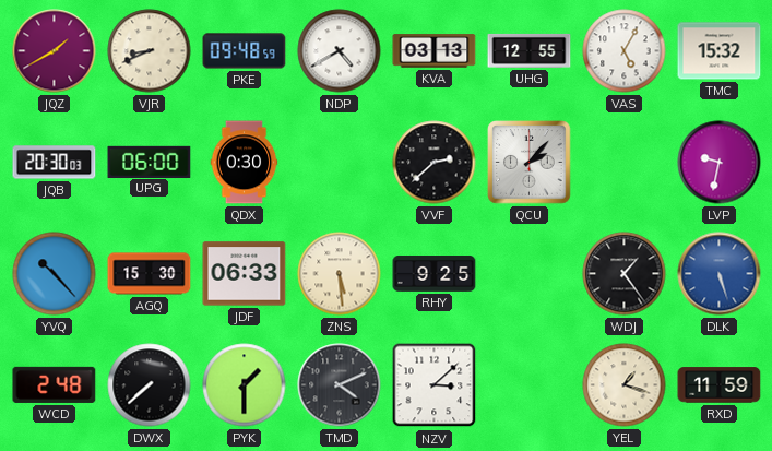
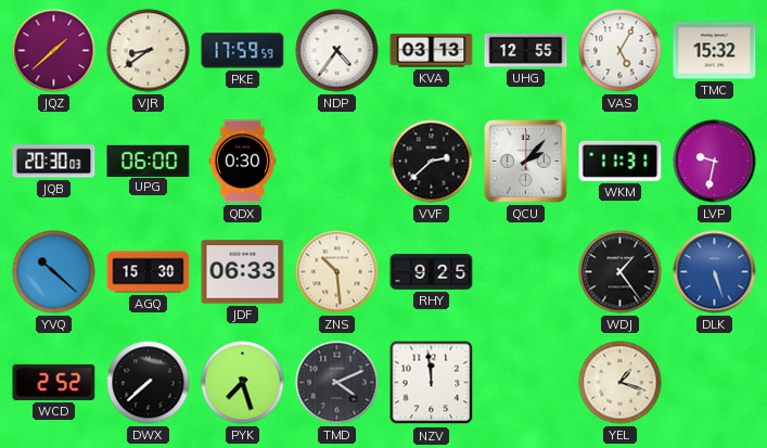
JQZ: 1:40 -> 1:38
VJR: 8:41 -> 8:39
PKE: 09:48 -> 17:59
NDP: 4:40 -> 4:36
WKM: none -> 11:31
YVQ: 10:23 -> 10:22
ZNS: 5:29 -> 10:29
WCD: 2:48 -> 2:52
PYK: 1:30 -> 7:27
NZV: 3:08 -> 11:59
RXD: 11:59 -> none
